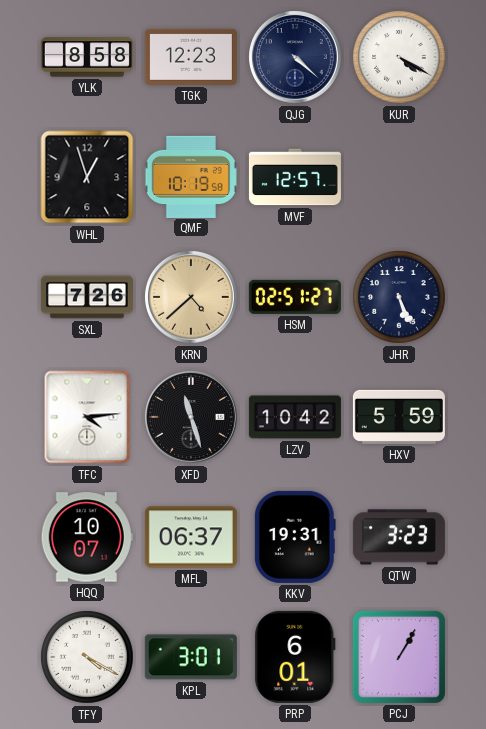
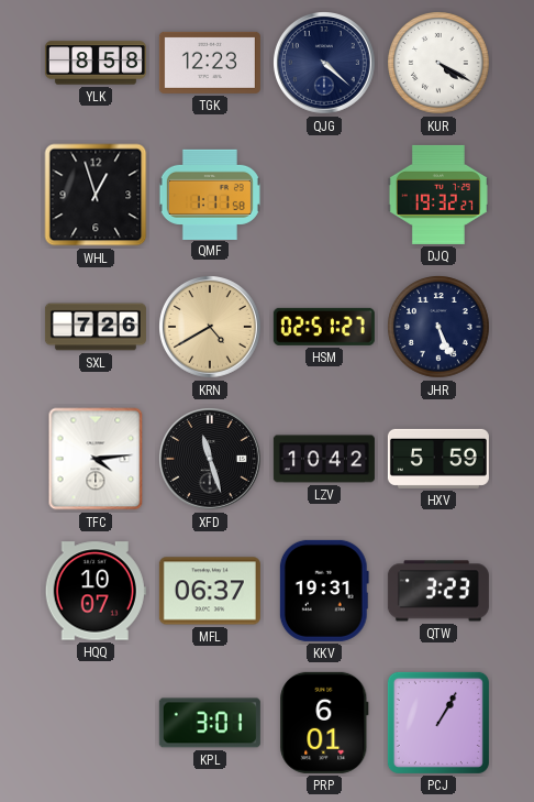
QMF: 10:19 -> 1:11
MVF: 12:57 -> none
DJQ: none -> 19:32
KRN: 4:38 -> 4:40
TFY: 4:20 -> none
